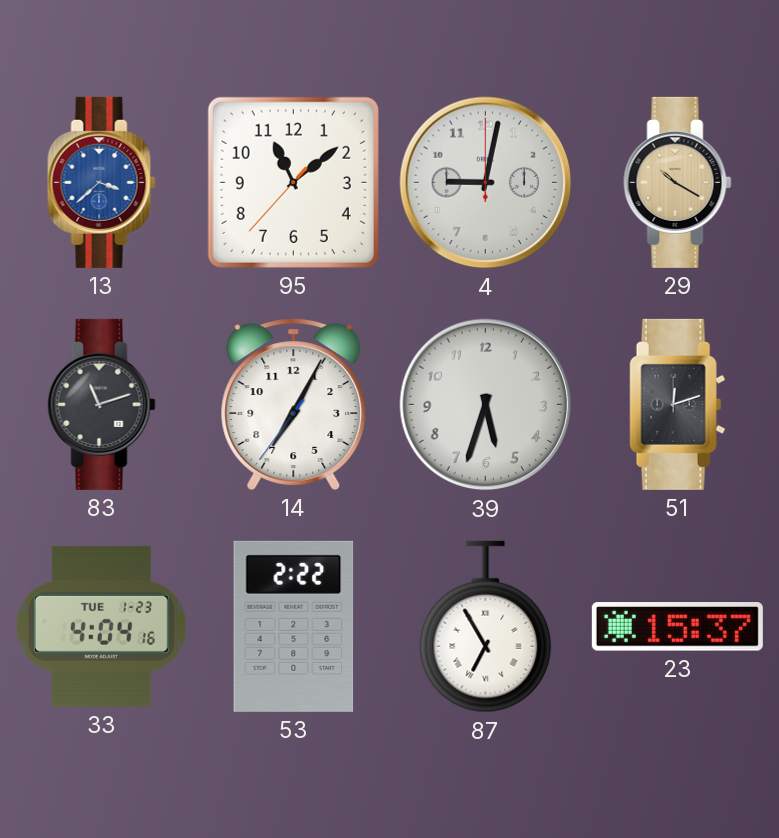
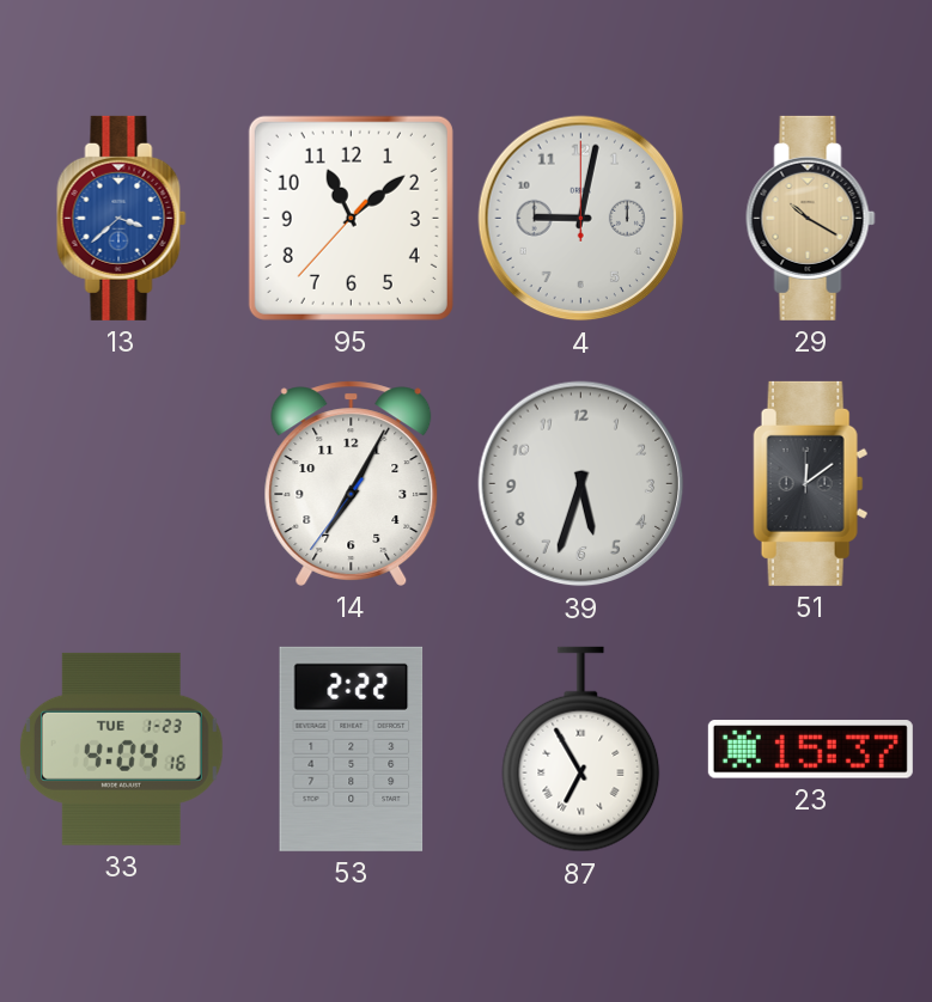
83: 11:12 -> none
51: 12:12 -> 12:09
